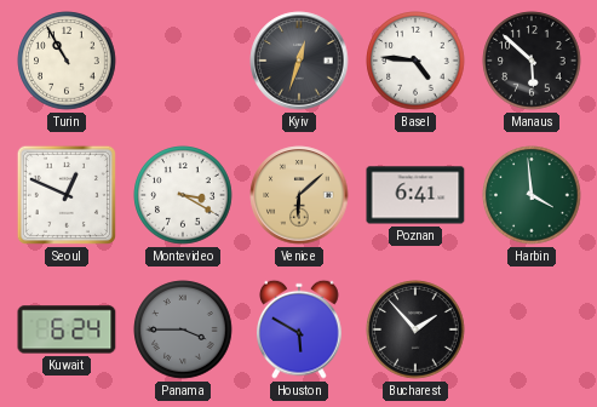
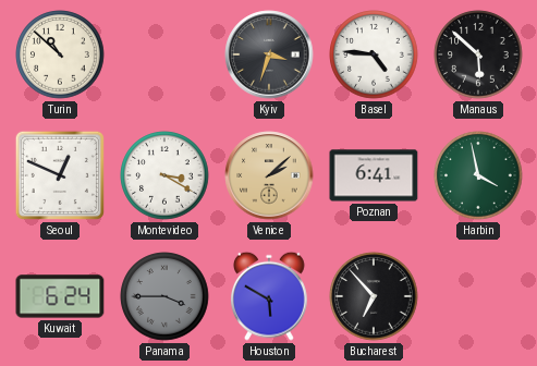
Turin: 10:55 -> 10:52
Kyiv: 12:33 -> 3:33
Venice: 6:08 -> 2:08
Harbin: 3:59 -> 3:58
Bucharest: 1:53 -> 6:53
